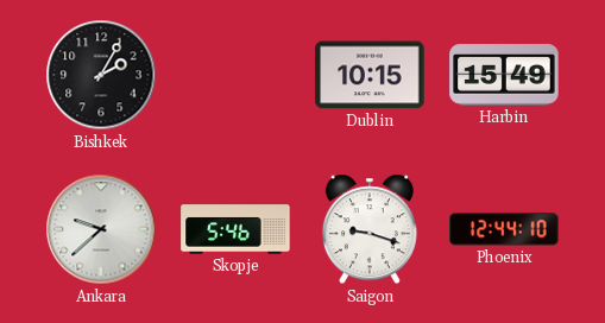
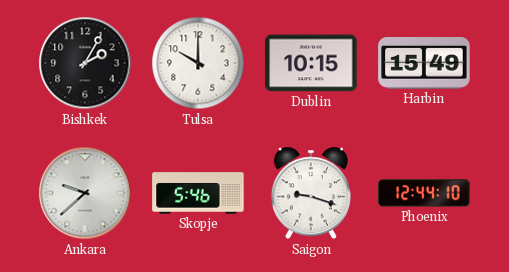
Tulsa: none -> 10:00
